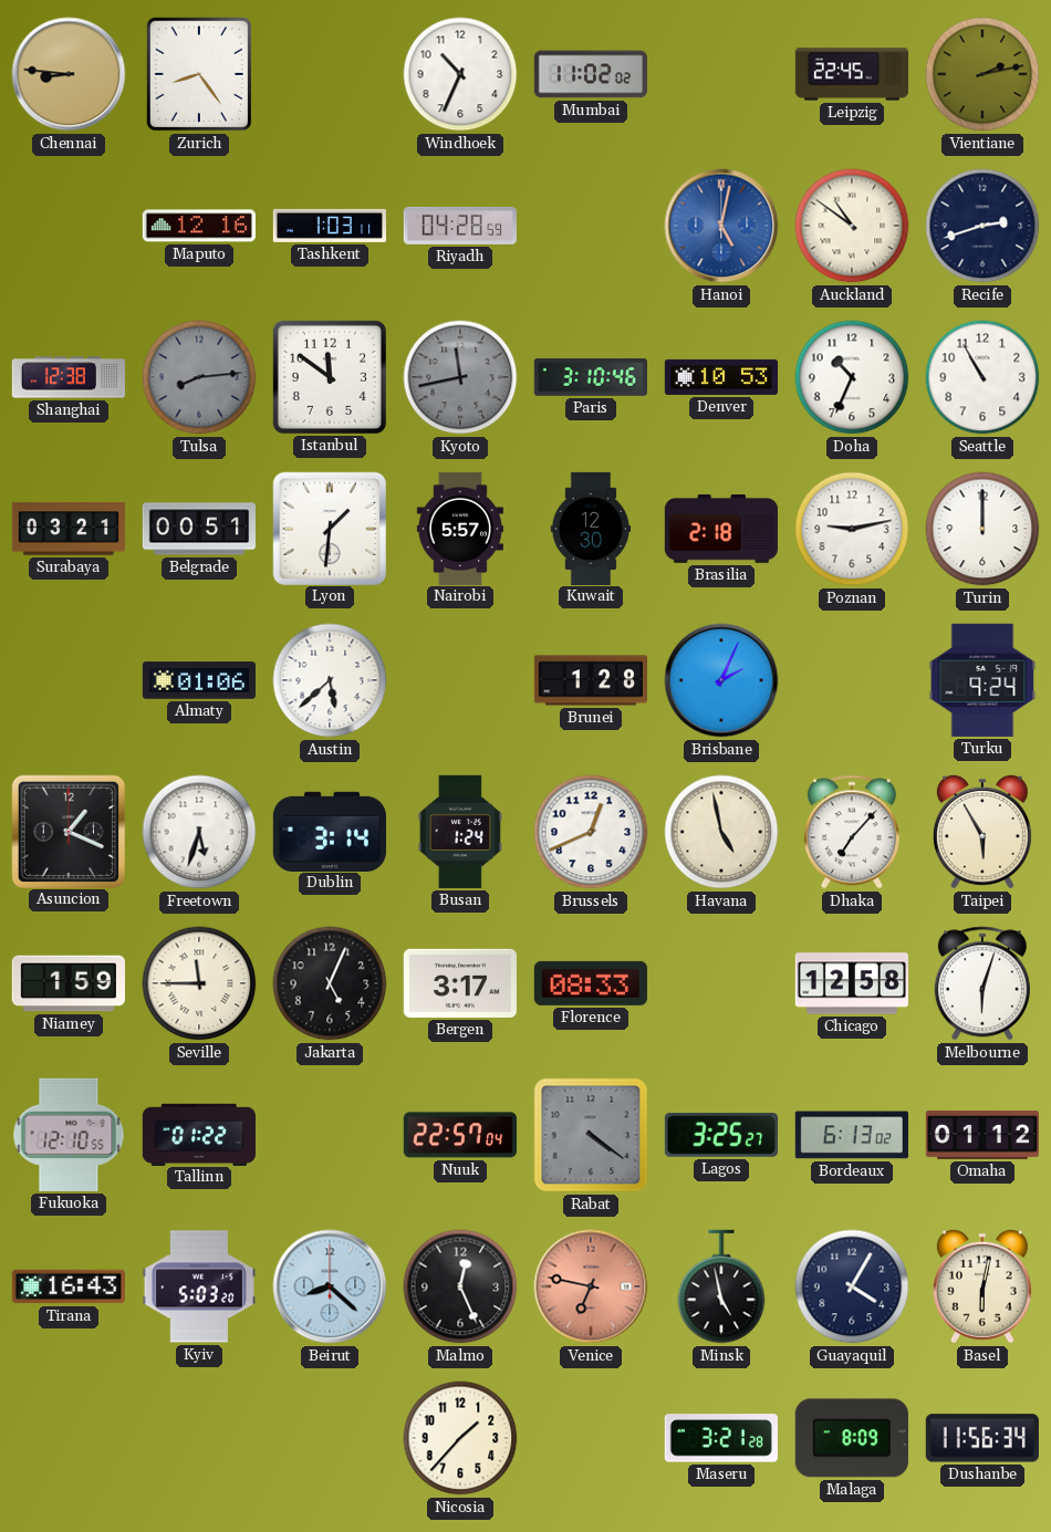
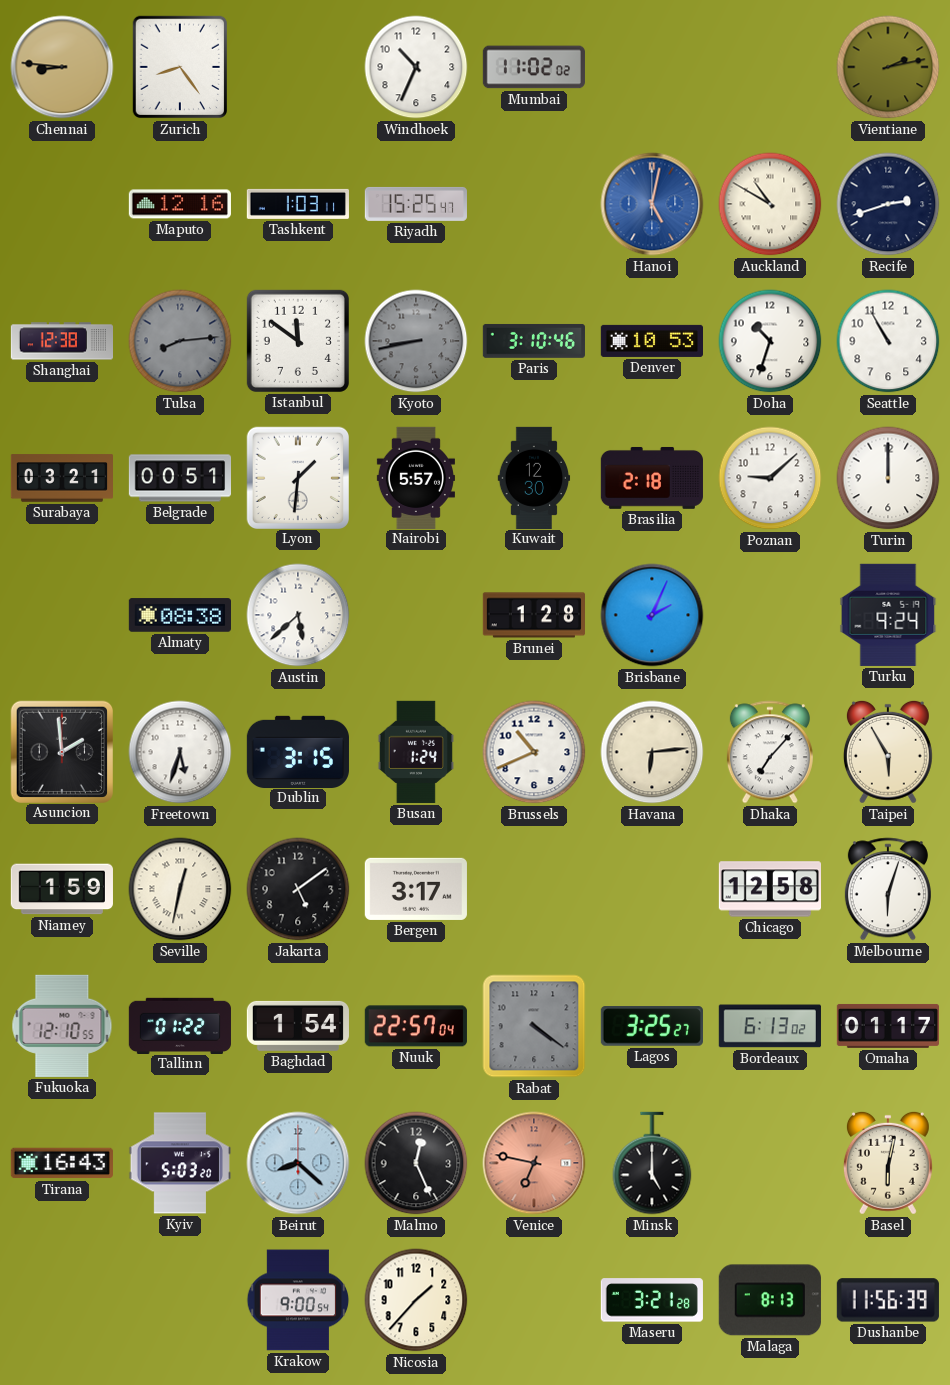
Leipzig: 22:45 -> none
Riyadh: 04:28 -> 15:25
Auckland: 10:51 -> 10:50
Kyoto: 11:43 -> 8:43
Doha: 10:34 -> 10:33
Poznan: 9:13 -> 9:08
Almaty: 01:06 -> 08:38
Asuncion: 1:19 -> 1:59
Dublin: 3:14 -> 3:15
Brussels: 12:41 -> 10:41
Havana: 4:58 -> 6:14
Seville: 11:45 -> 12:32
Jakarta: 5:04 -> 5:09
Florence: 08:33 -> none
Baghdad: none -> 1:54
Omaha: 01:12 -> 01:17
Minsk: 4:58 -> 5:00
Guayaquil: 4:05 -> none
Krakow: none -> 9:00
Malaga: 8:09 -> 8:13
Dushanbe: 11:56:34 -> 11:56:39
